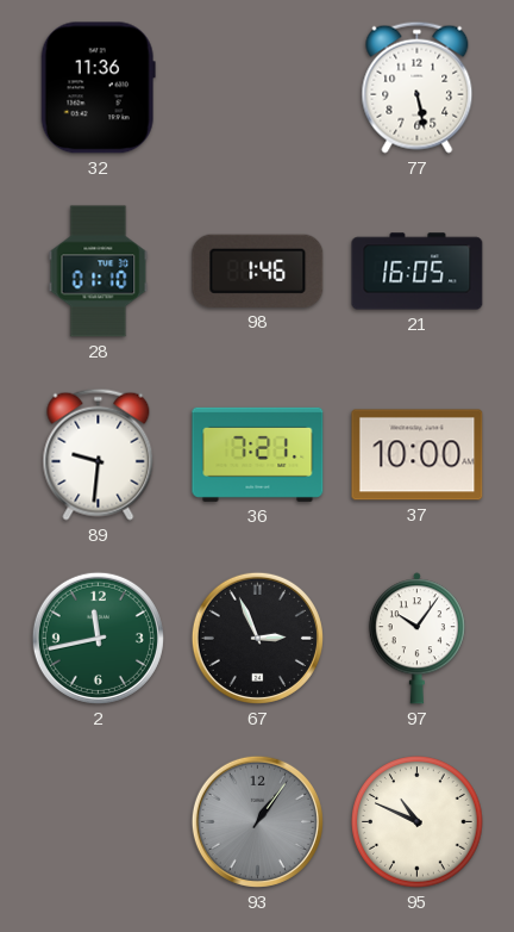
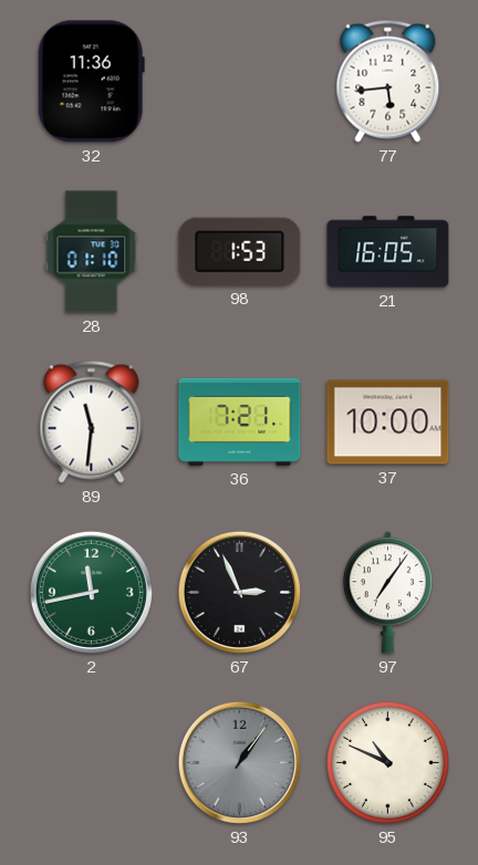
77: 5:28 -> 5:44
98: 1:46 -> 1:53
89: 9:31 -> 11:31
97: 10:06 -> 7:06
